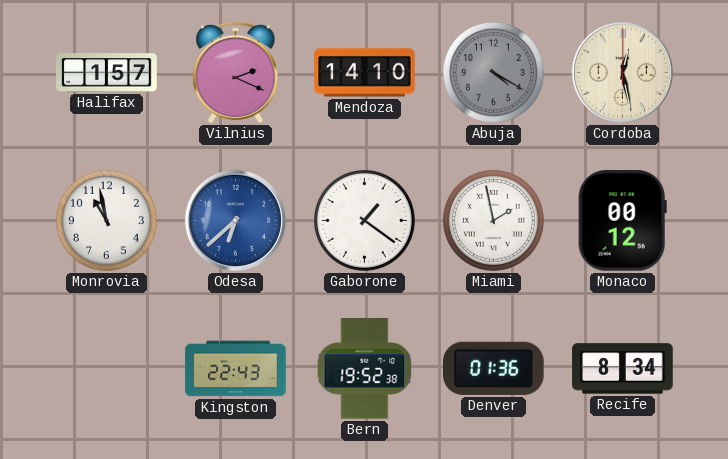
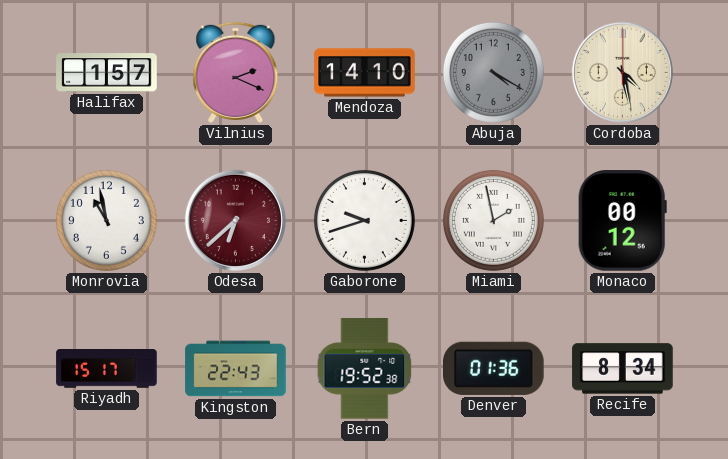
Cordoba: 12:28 -> 4:28
Odesa dial: blue -> burgundy
Gaborone: 1:21 -> 9:42
Riyadh: none -> 15:17
